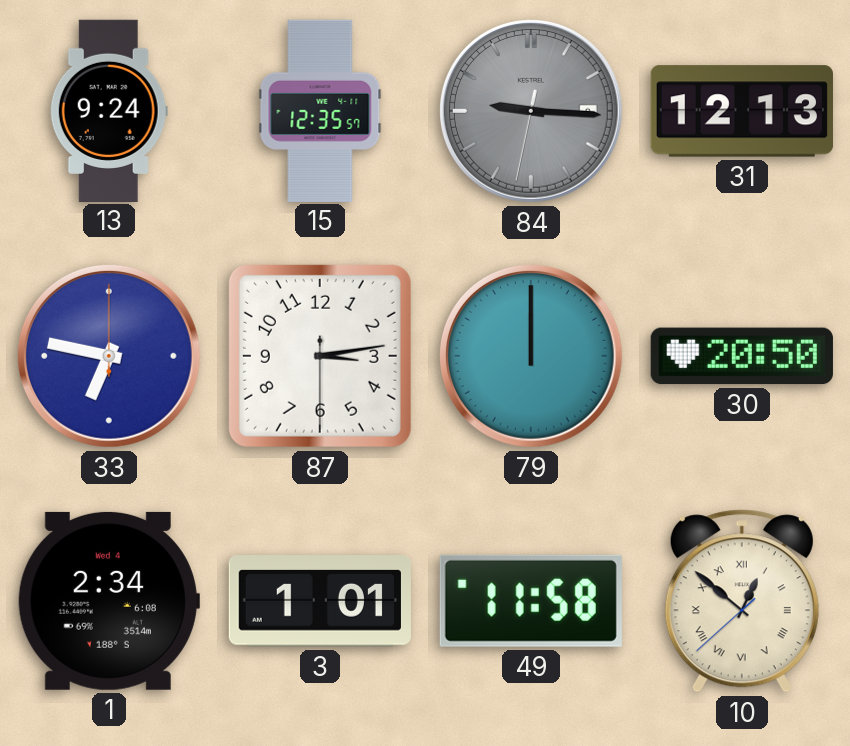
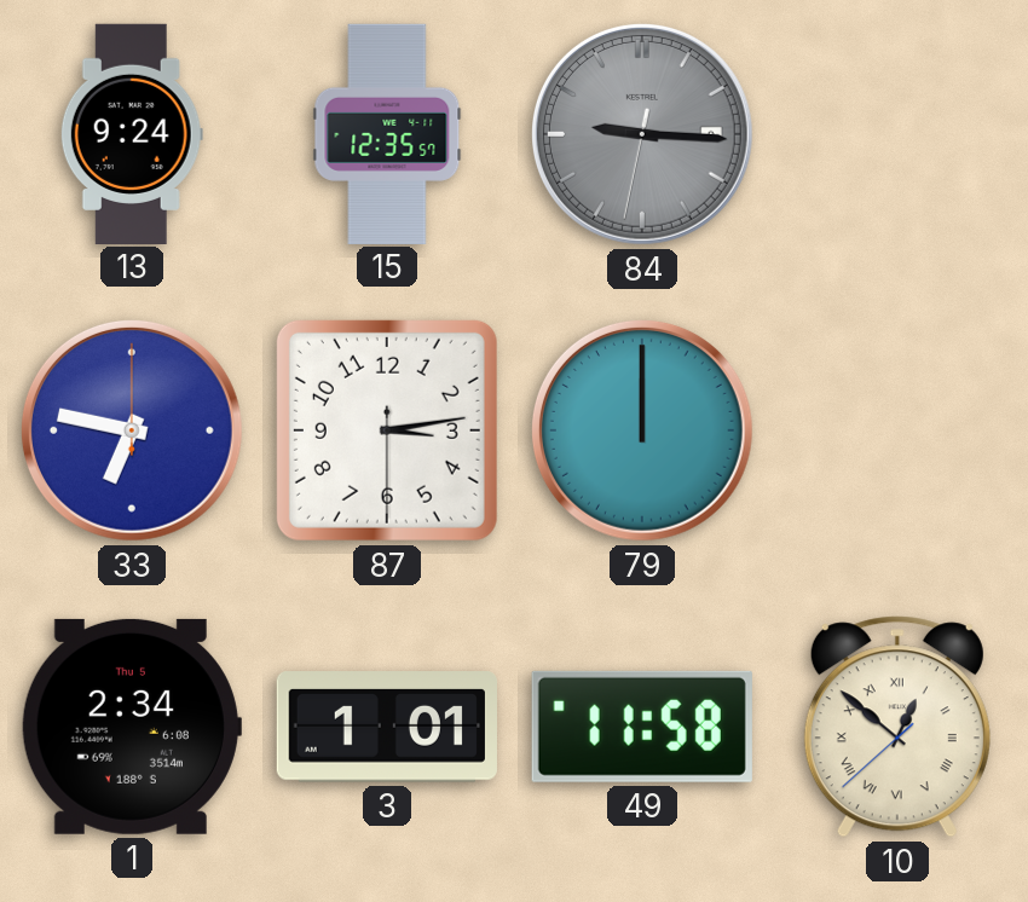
31: 12:13 -> none
30: 20:50 -> none
1 date: Wed 4 -> Thu 5
